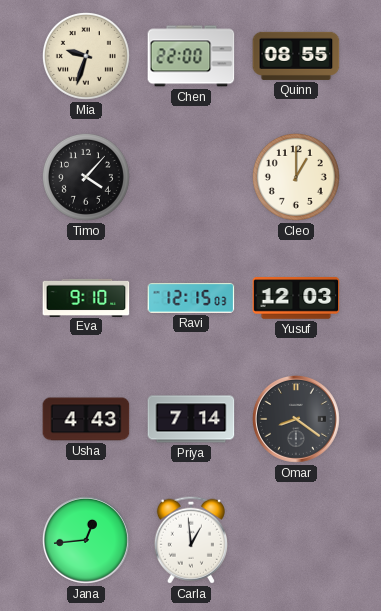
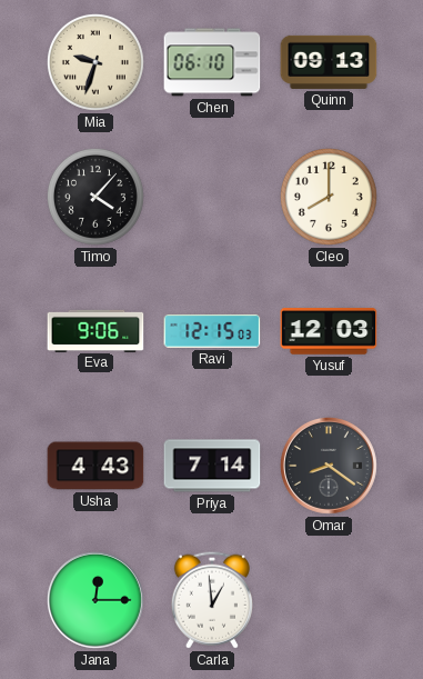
Chen: 22:00 -> 06:10
Quinn: 08:55 -> 09:13
Cleo: 1:00 -> 8:00
Eva: 9:10 -> 9:06
Jana: 12:44 -> 12:15
